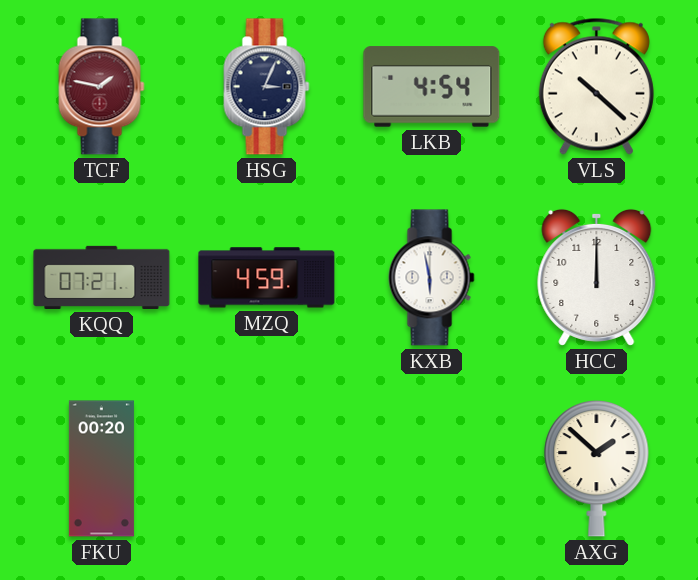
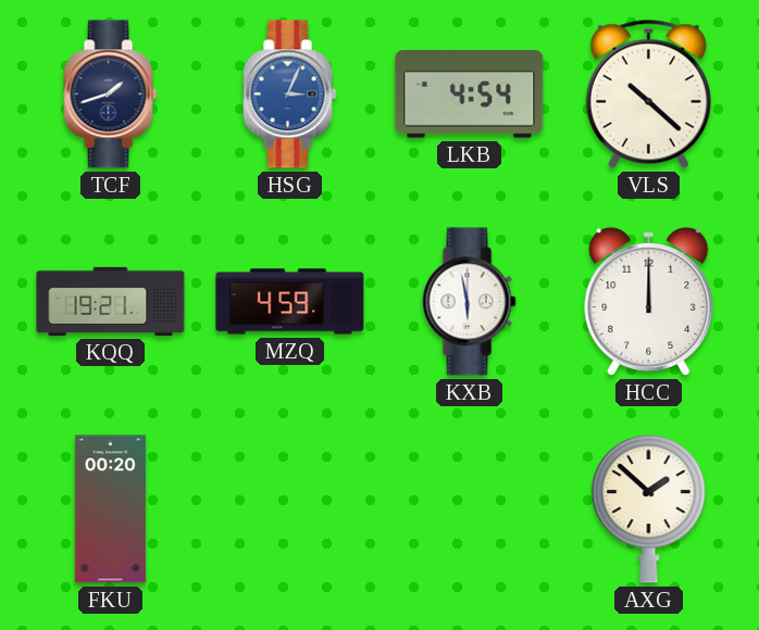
TCF: 1:47 -> 1:42
TCF dial: burgundy -> navy
HSG dial: navy -> blue
KQQ: 07:21 -> 19:21
